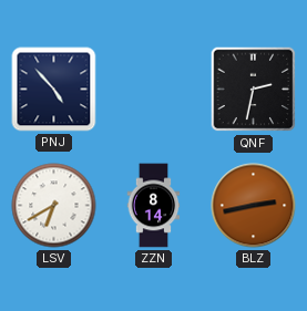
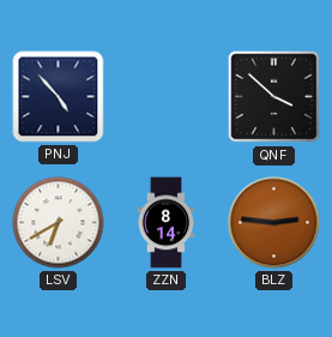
QNF: 2:32 -> 3:52
BLZ: 2:43 -> 2:46
